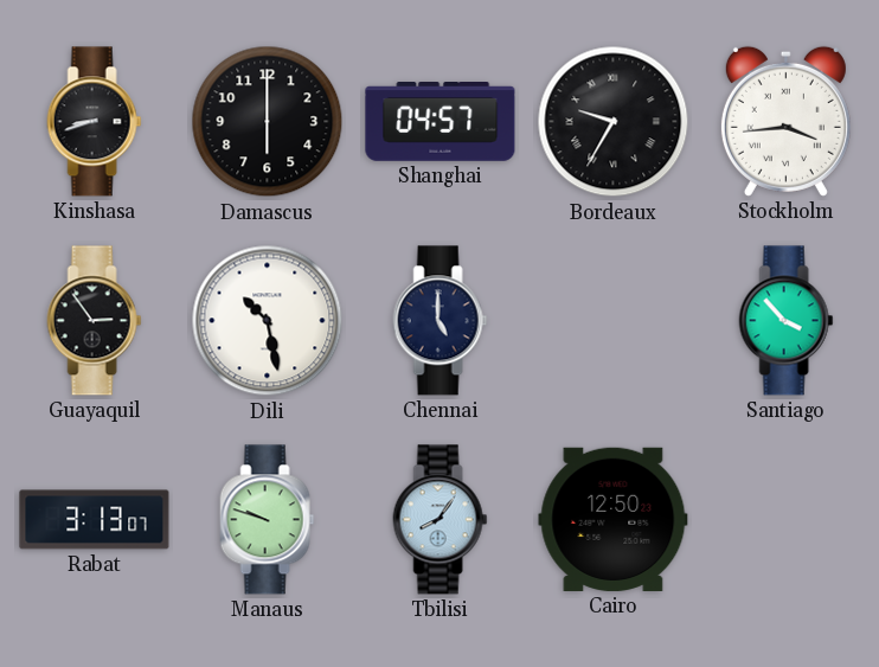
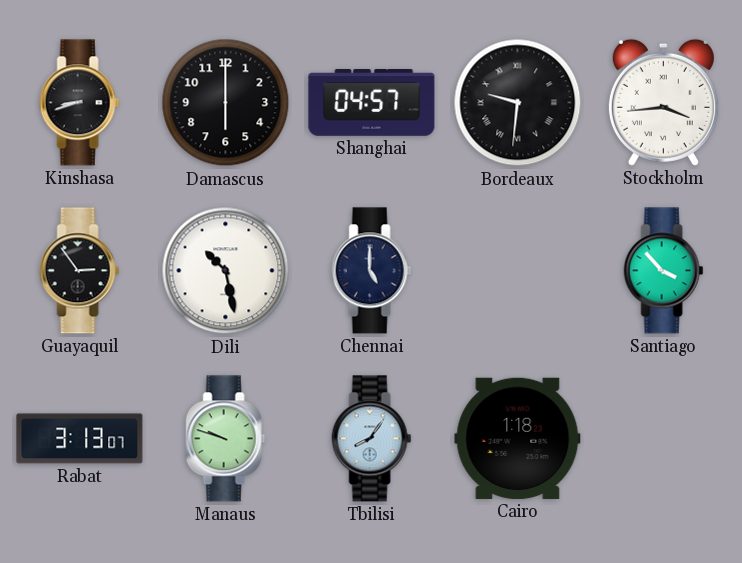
Bordeaux: 9:35 -> 9:31
Cairo: 12:50 -> 1:18
